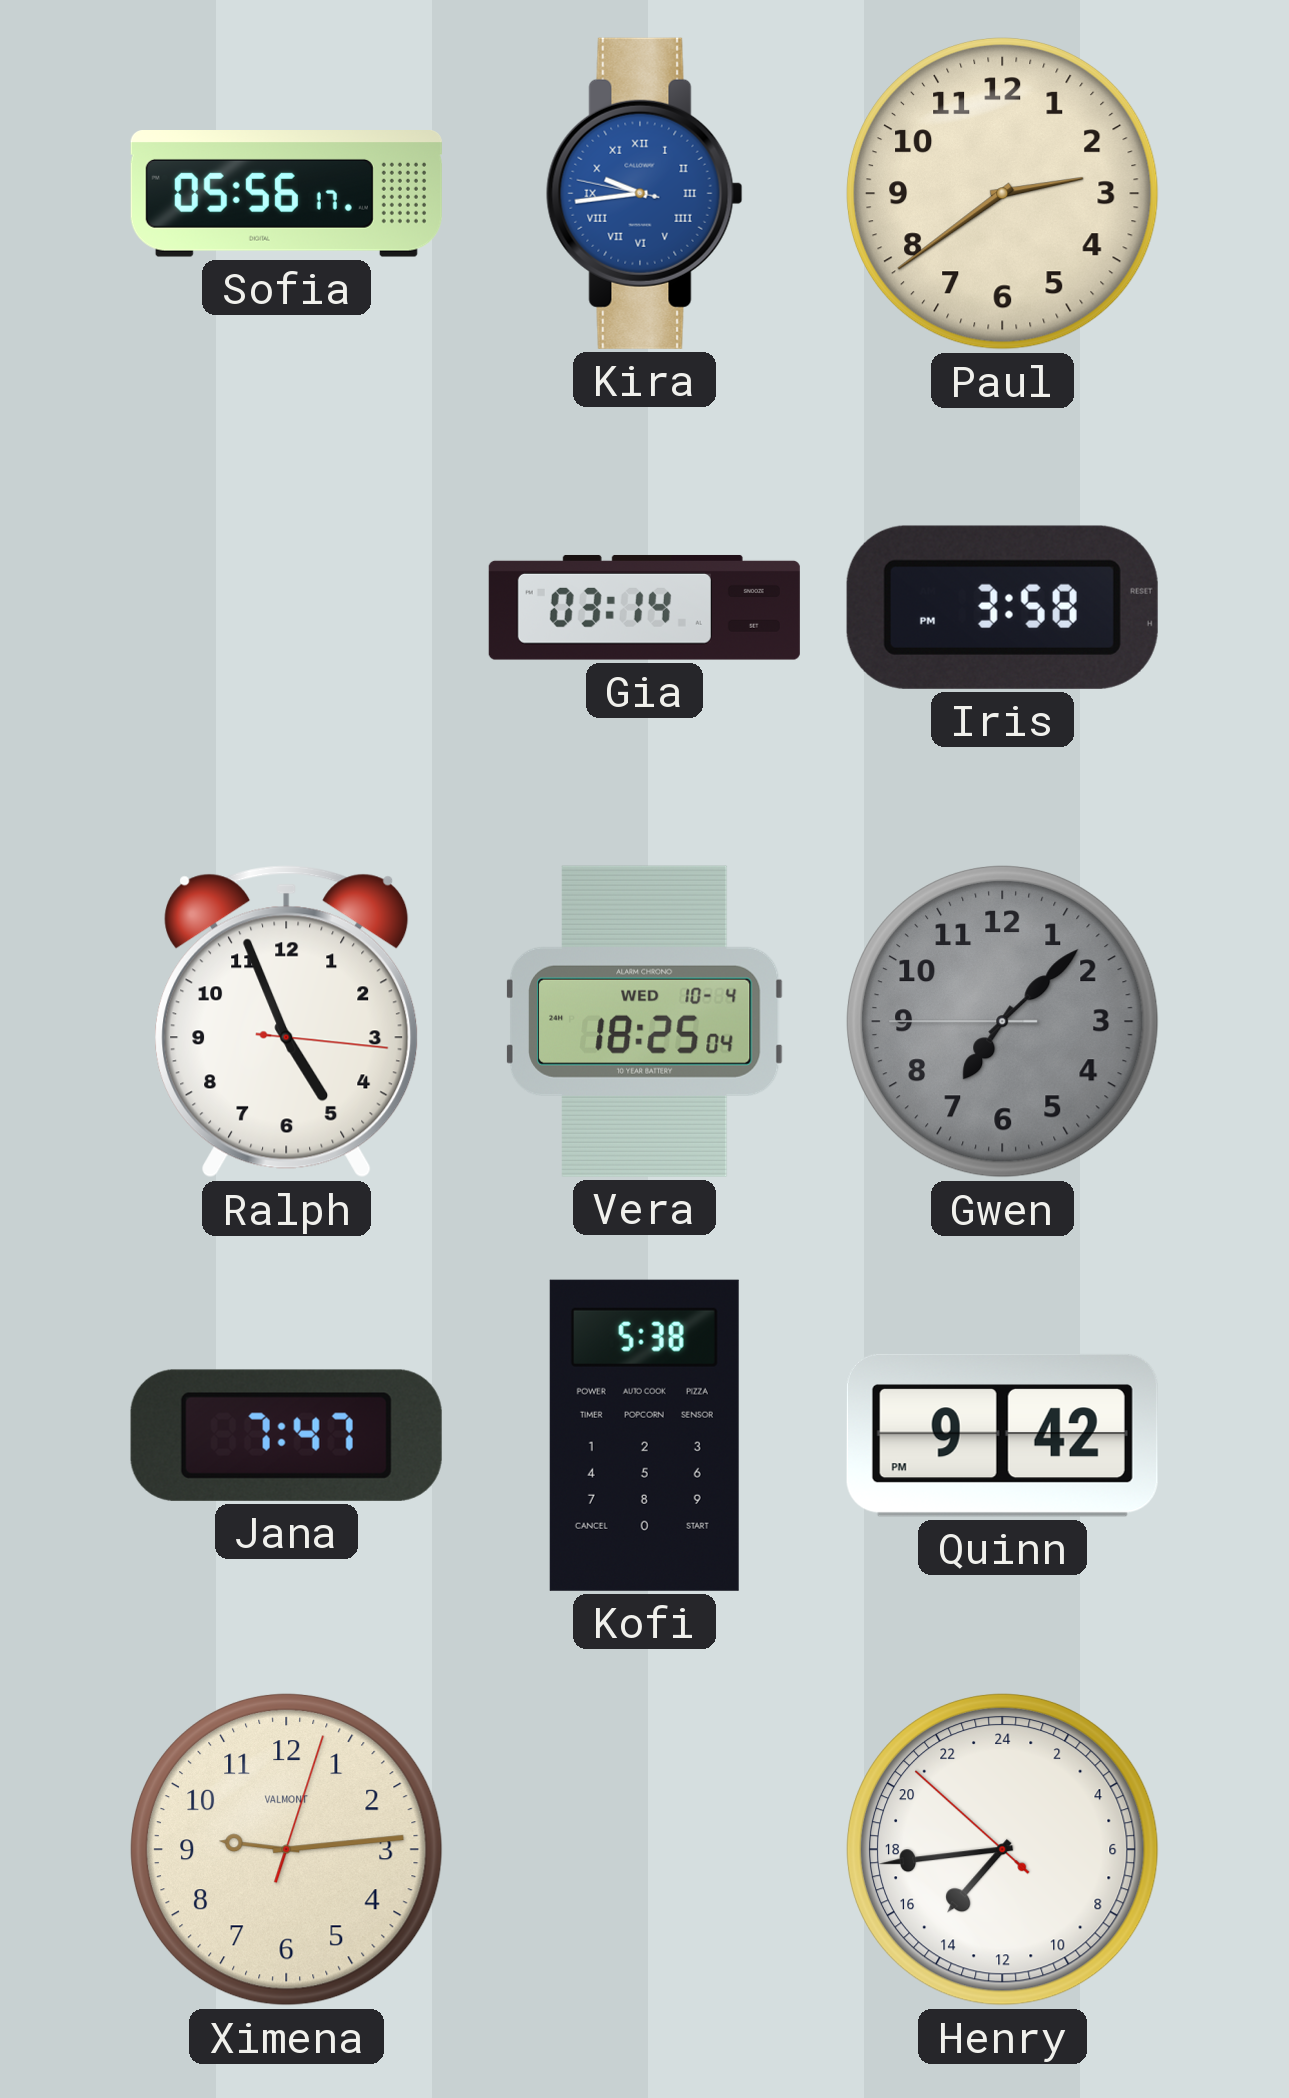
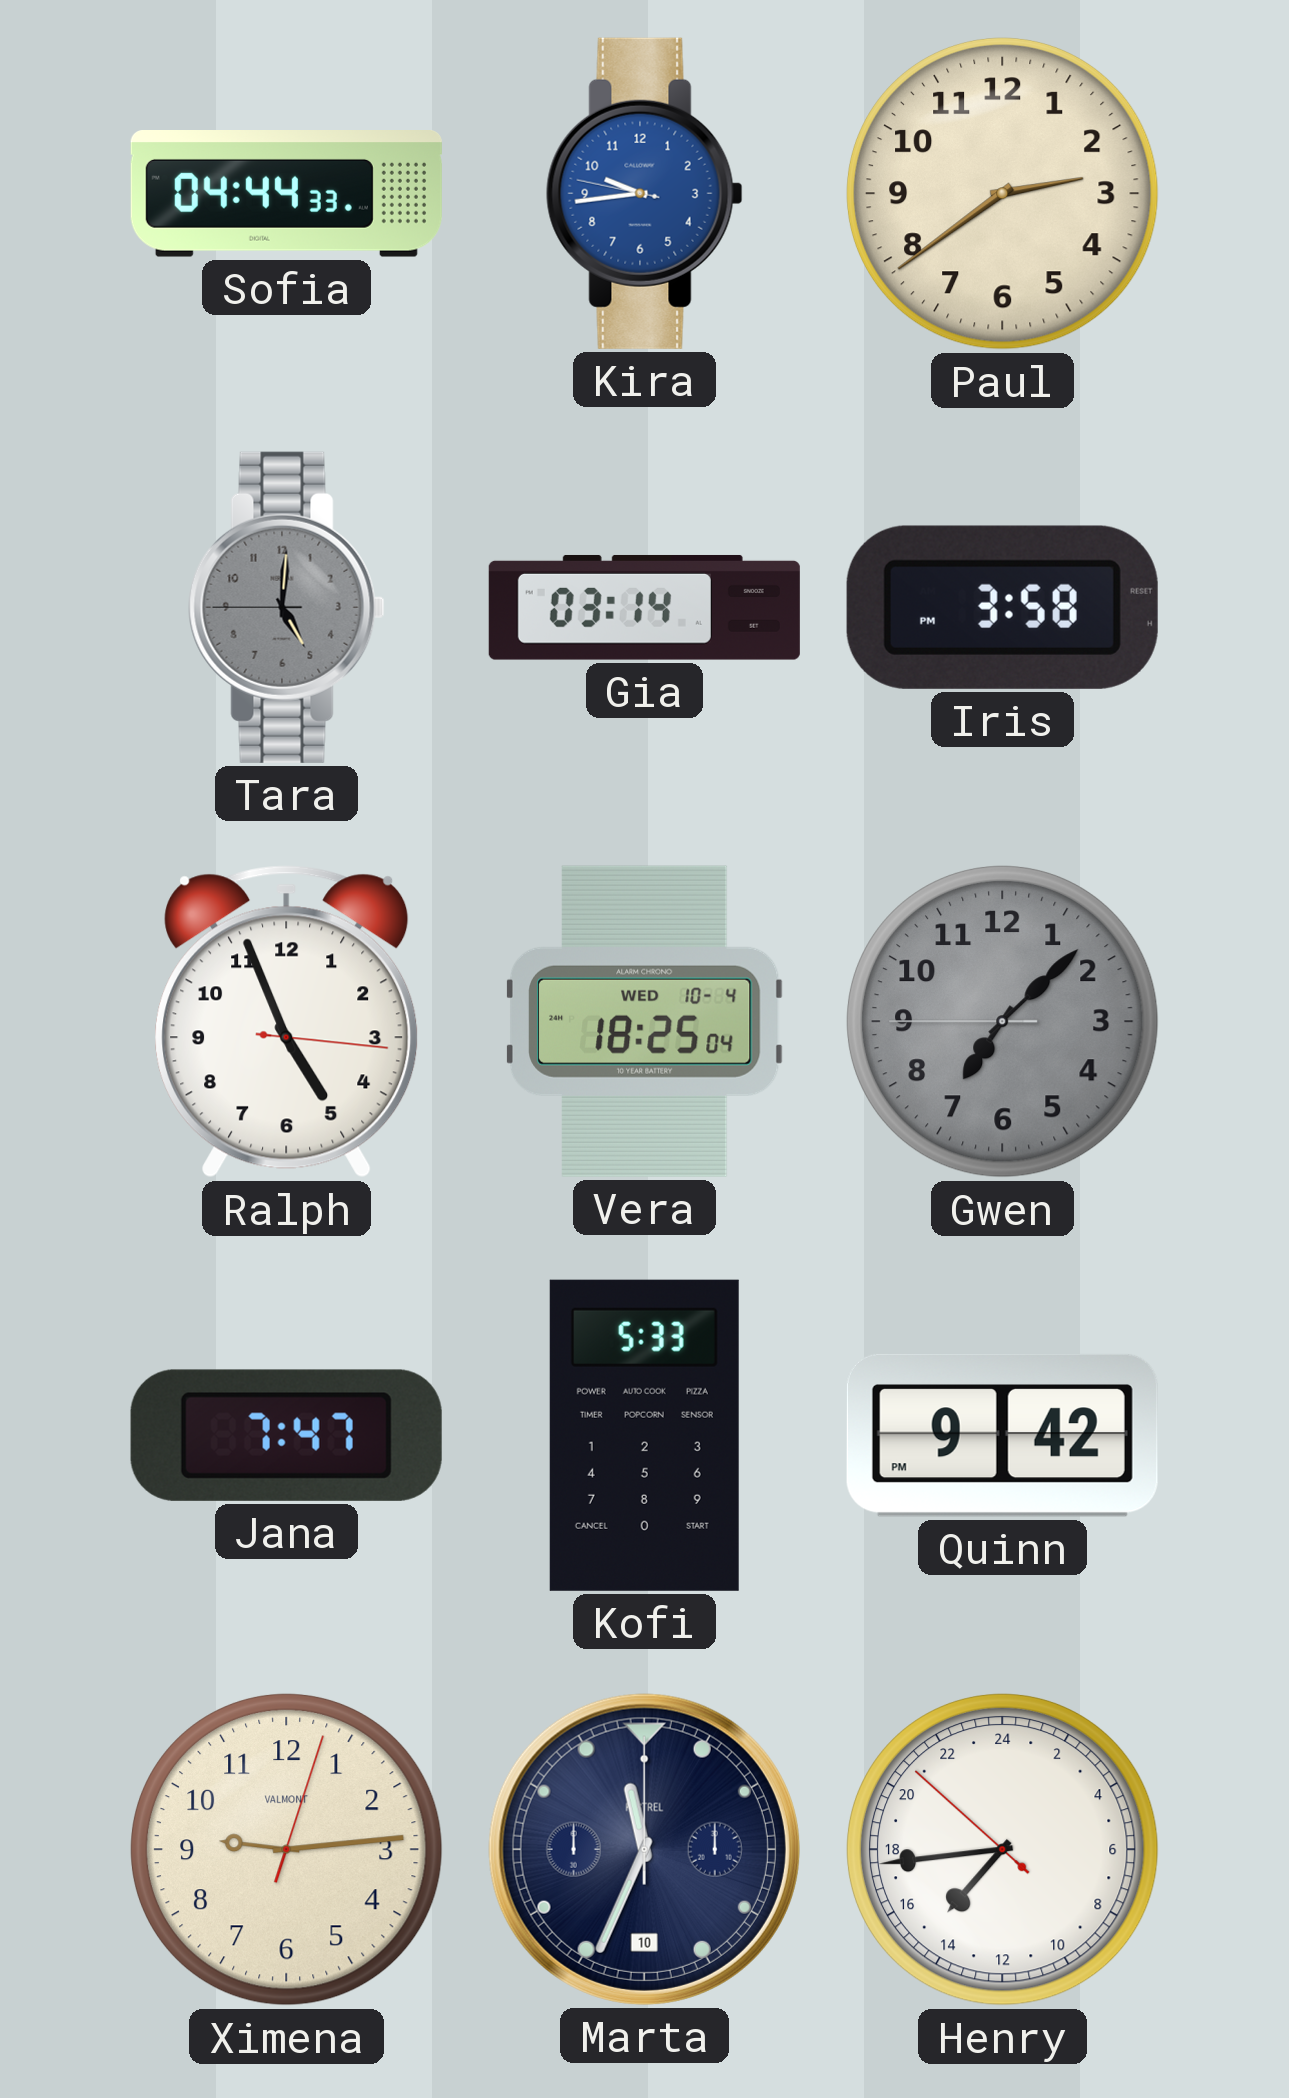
Sofia: 05:56 -> 04:44
Kira numerals: Roman -> Arabic
Tara: none -> 5:00
Kofi: 5:38 -> 5:33
Marta: none -> 11:34
